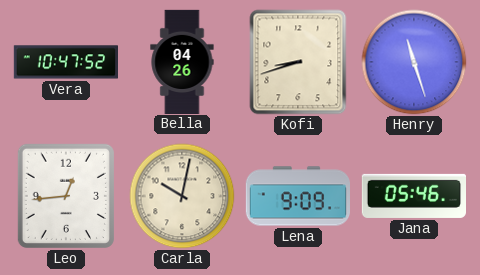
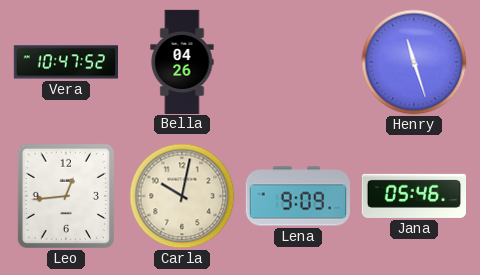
Kofi: 8:42 -> none
